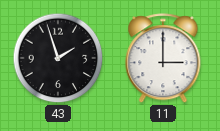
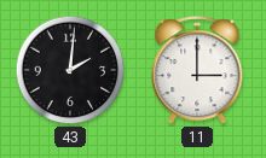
43: 1:57 -> 2:01
